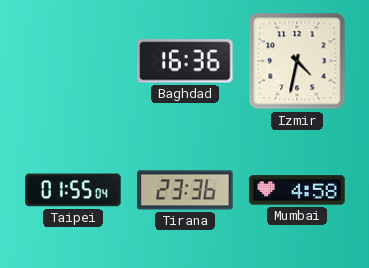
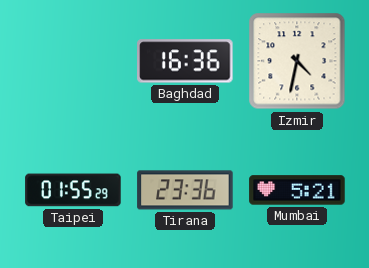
Taipei: 01:55:04 -> 01:55:29
Mumbai: 4:58 -> 5:21
